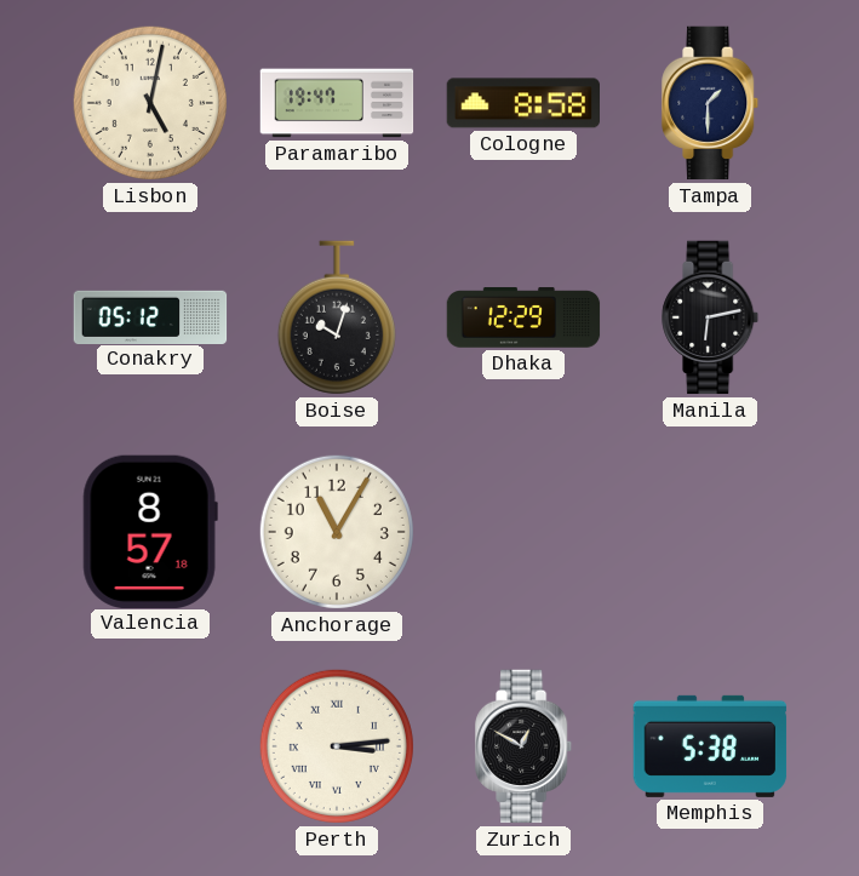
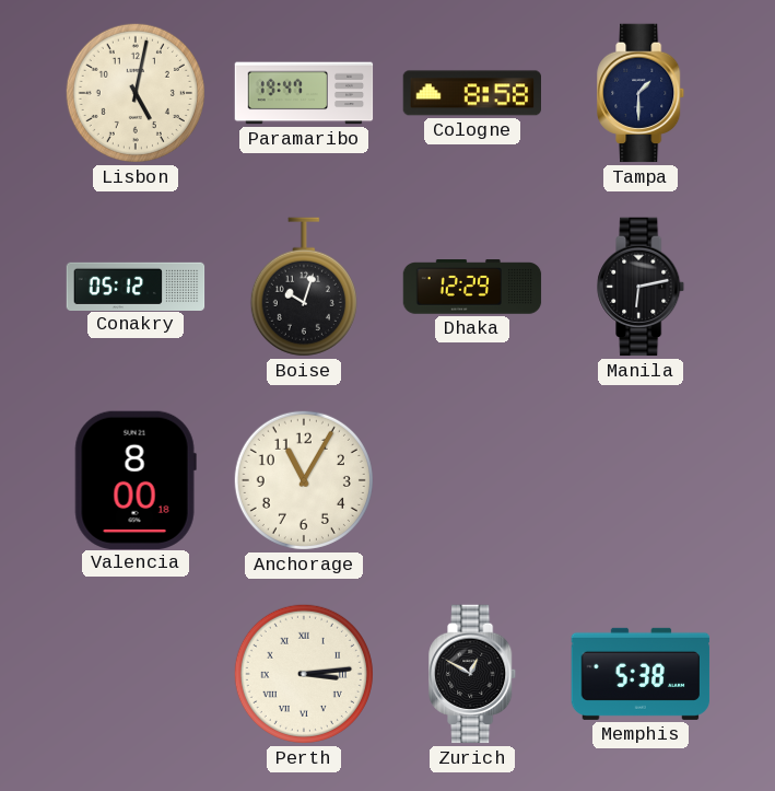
Valencia: 8:57 -> 8:00
